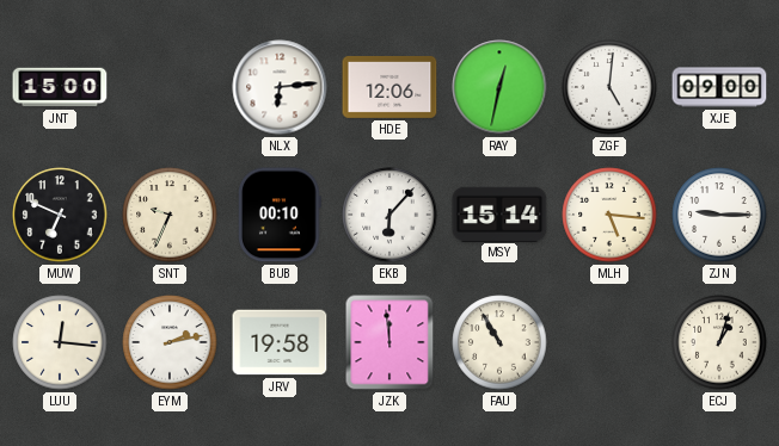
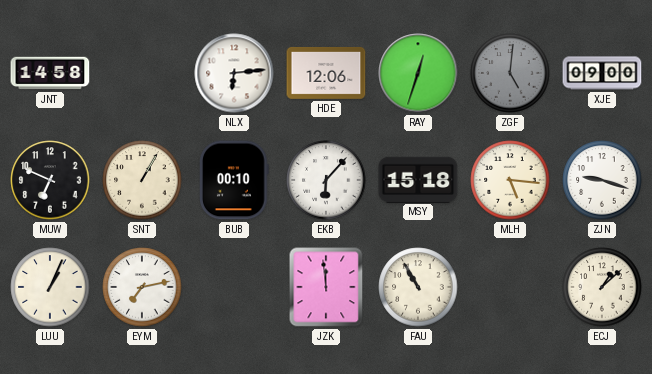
JNT: 15:00 -> 14:58
RAY: 12:32 -> 12:33
ZGF dial: white -> grey
SNT: 9:34 -> 1:05
MSY: 15:14 -> 15:18
ZJN: 9:15 -> 9:18
LUU: 12:16 -> 1:04
EYM: 2:13 -> 7:13
JRV: 19:58 -> none
ECJ: 1:03 -> 1:08
